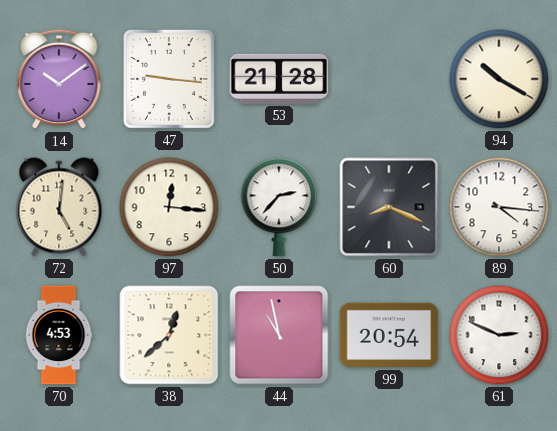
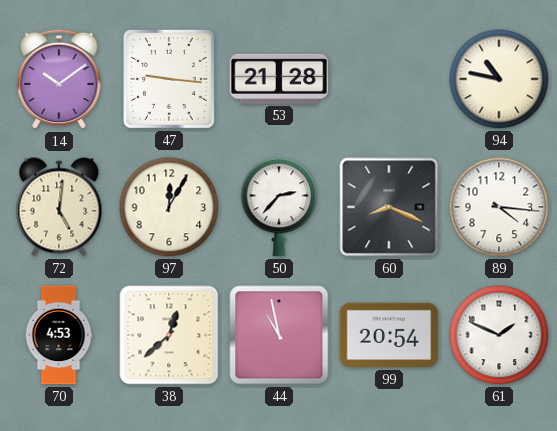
94: 10:20 -> 10:47
97: 12:16 -> 12:05
61: 2:49 -> 1:49
